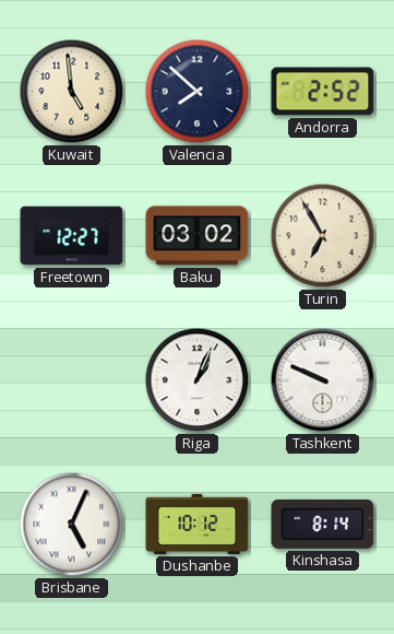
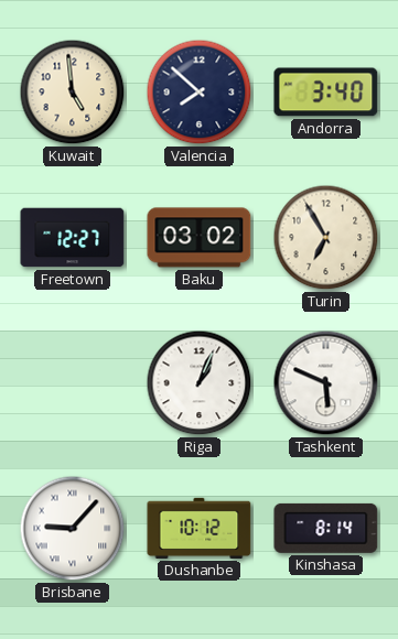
Andorra: 2:52 -> 3:40
Tashkent: 9:49 -> 5:49
Brisbane: 5:04 -> 9:07
